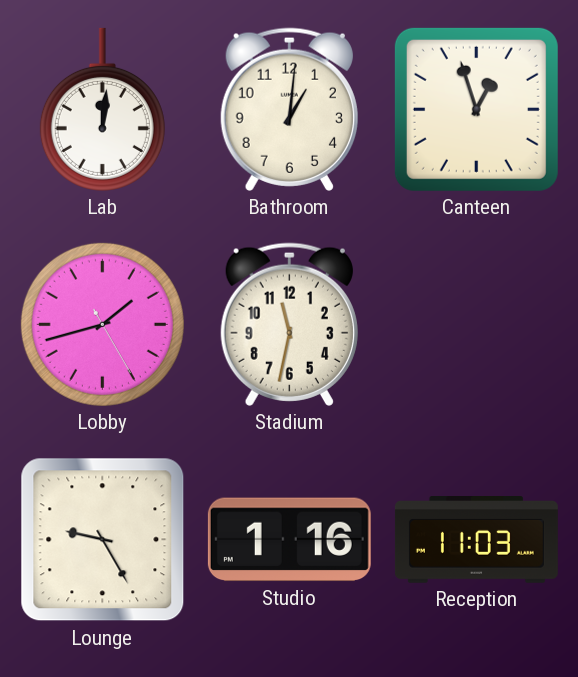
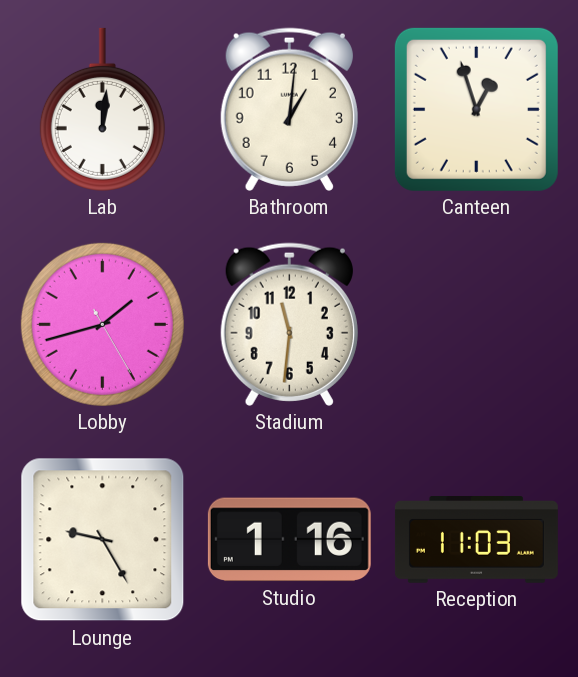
Stadium: 11:32 -> 11:31
